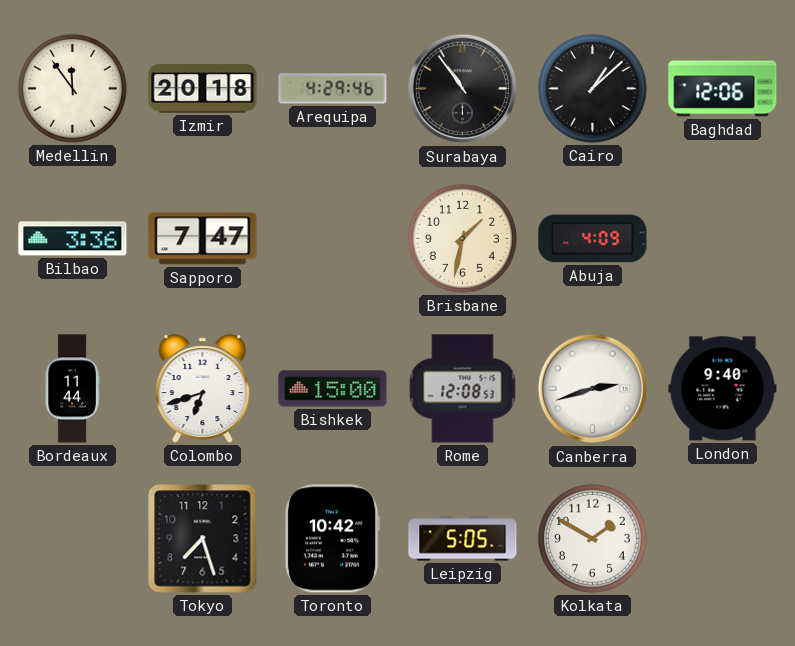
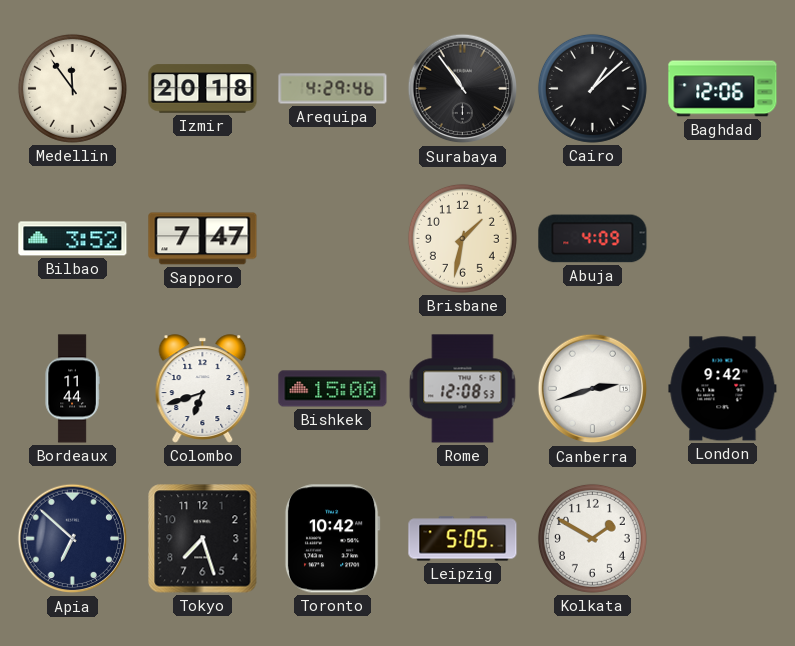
Bilbao: 3:36 -> 3:52
London: 9:40 -> 9:42
Apia: none -> 6:52
